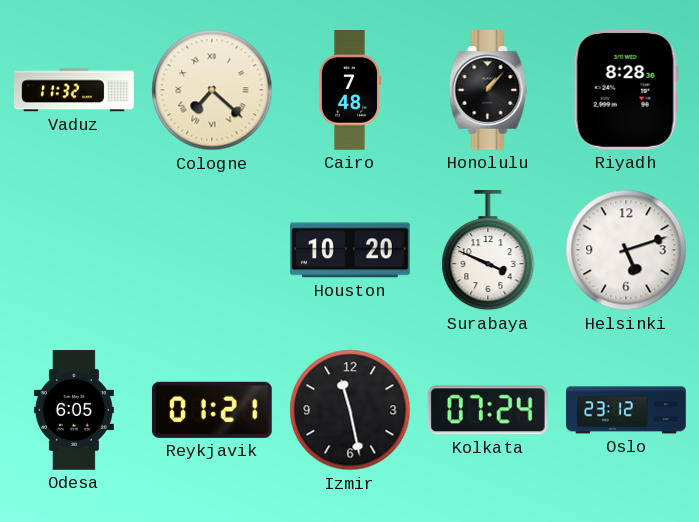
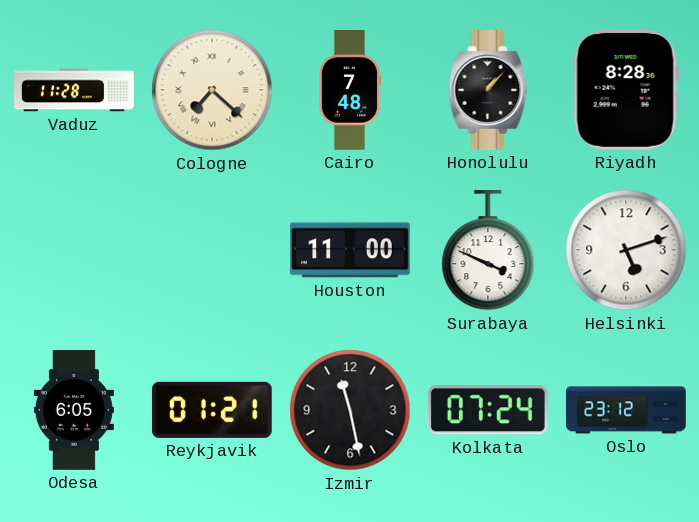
Vaduz: 11:32 -> 11:28
Houston: 10:20 -> 11:00
